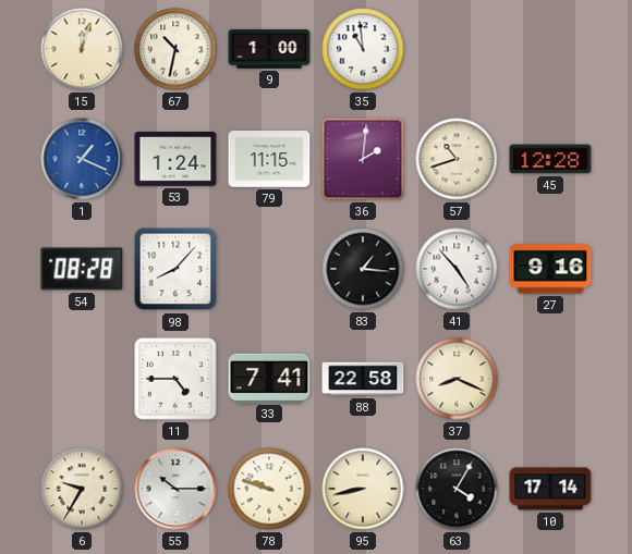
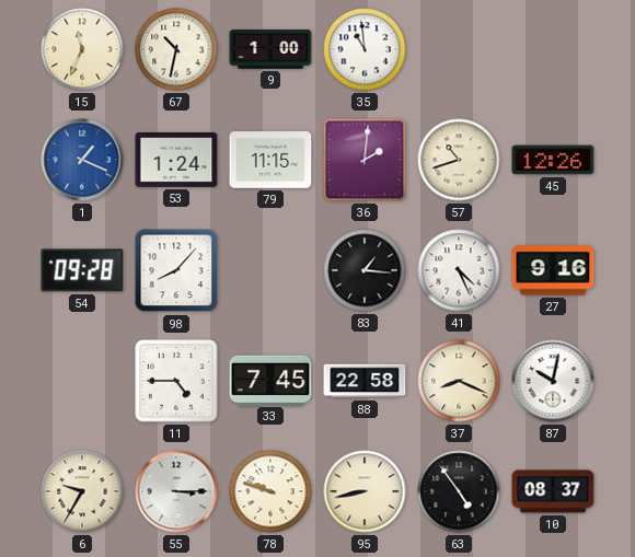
15: 12:03 -> 11:34
45: 12:28 -> 12:26
54: 08:28 -> 09:28
41: 4:53 -> 4:26
33: 7:41 -> 7:45
87: none -> 10:02
55: 10:15 -> 3:15
63: 4:05 -> 4:54
10: 17:14 -> 08:37
